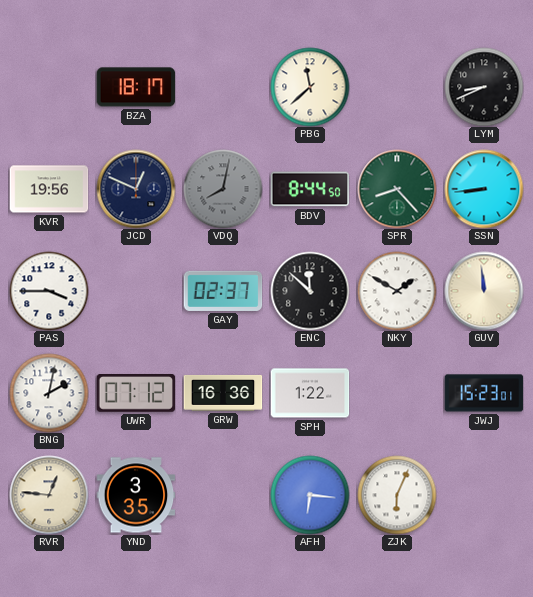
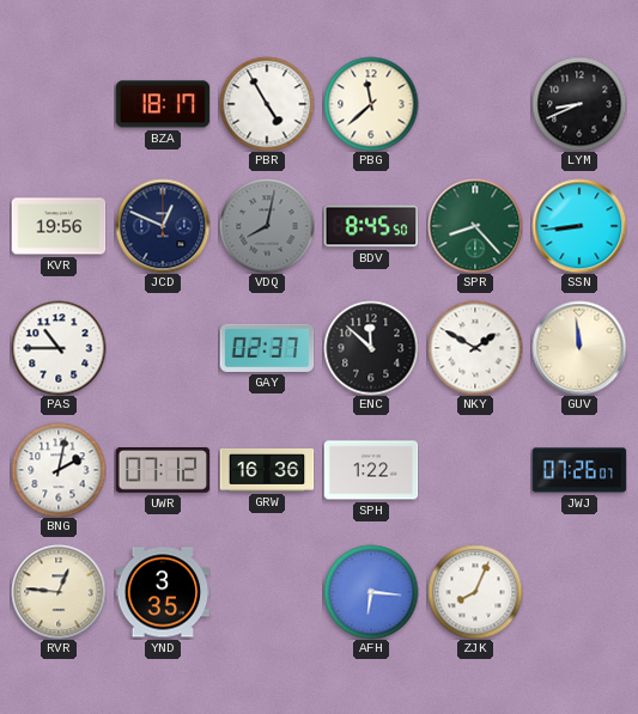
PBR: none -> 4:55
BDV: 8:44 -> 8:45
PAS: 3:45 -> 10:45
JWJ: 15:23 -> 07:26
ZJK: 6:04 -> 8:04
